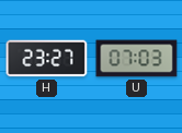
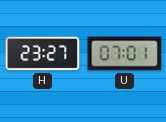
U: 07:03 -> 07:01
